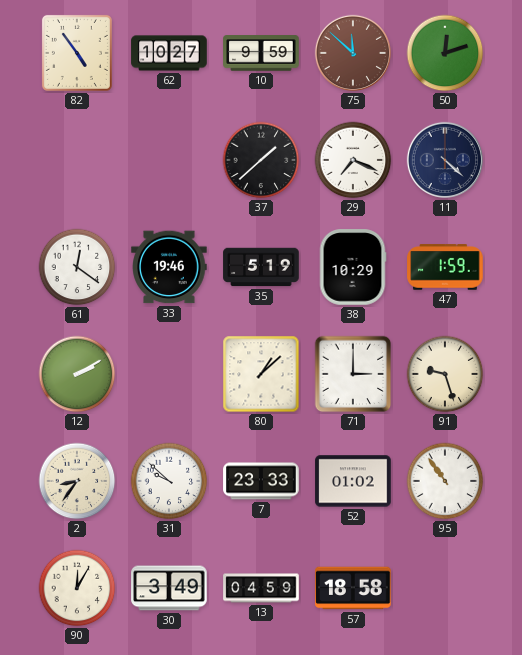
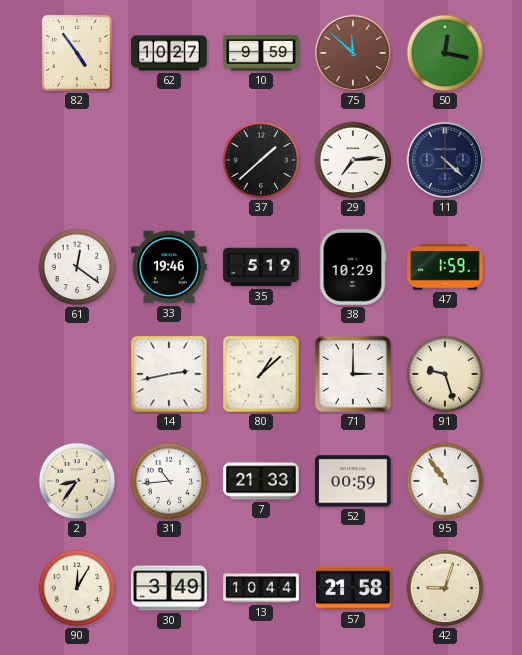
50: 12:12 -> 12:17
29: 7:19 -> 7:14
12: 2:10 -> none
14: none -> 2:43
31: 9:52 -> 10:44
7: 23:33 -> 21:33
52: 01:02 -> 00:59
13: 04:59 -> 10:44
57: 18:58 -> 21:58
42: none -> 9:03
